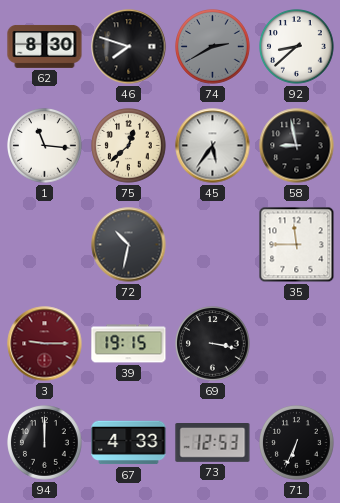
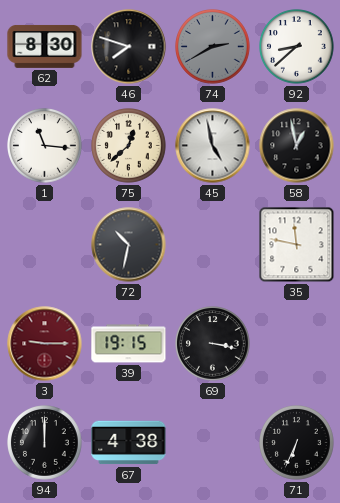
45: 5:36 -> 4:58
58: 8:58 -> 12:58
35: 11:45 -> 11:47
67: 4:33 -> 4:38
73: 12:53 -> none
